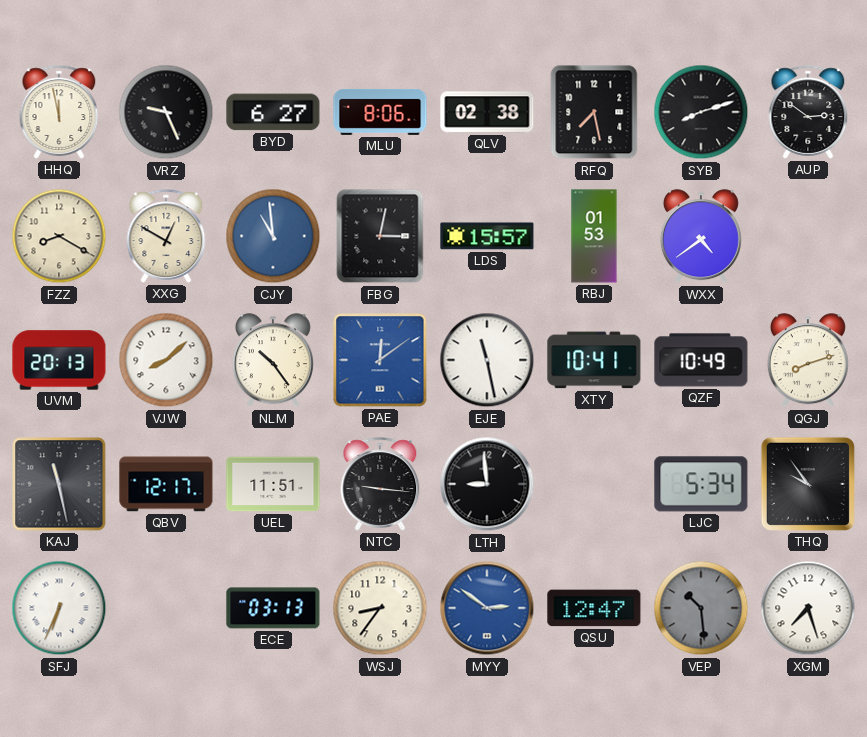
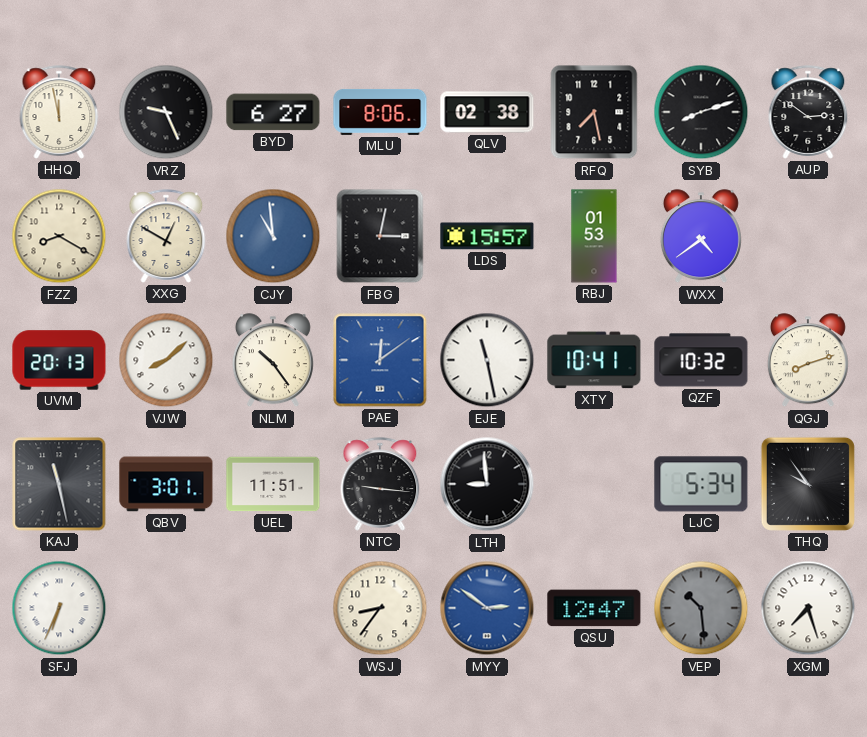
QZF: 10:49 -> 10:32
QBV: 12:17 -> 3:01
ECE: 03:13 -> none
